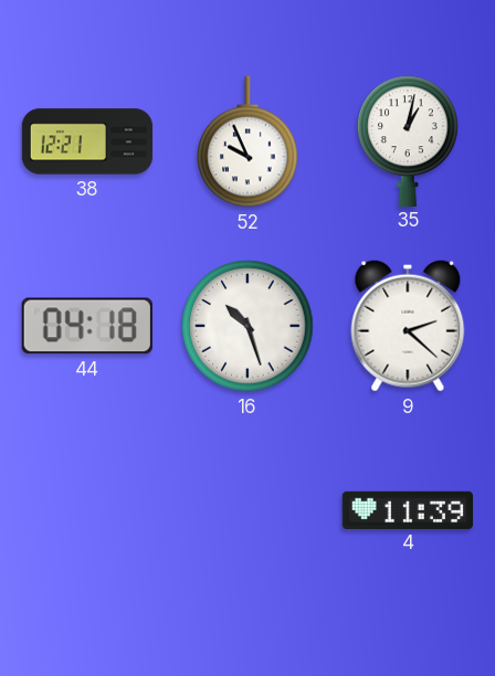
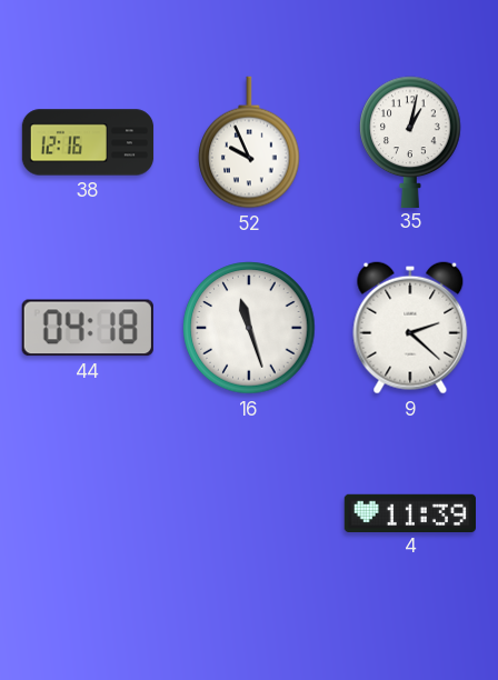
38: 12:21 -> 12:16
16: 10:27 -> 11:27
